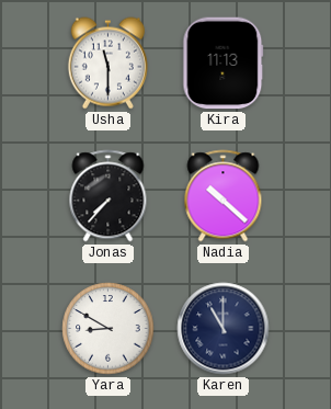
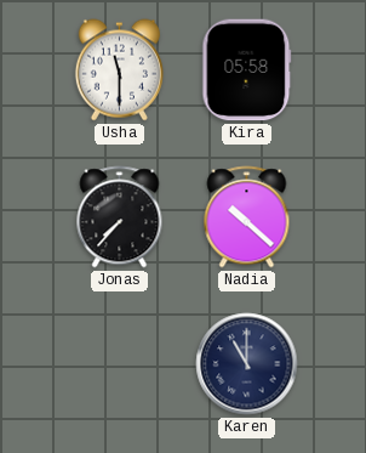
Kira: 11:13 -> 05:58
Yara: 8:50 -> none
